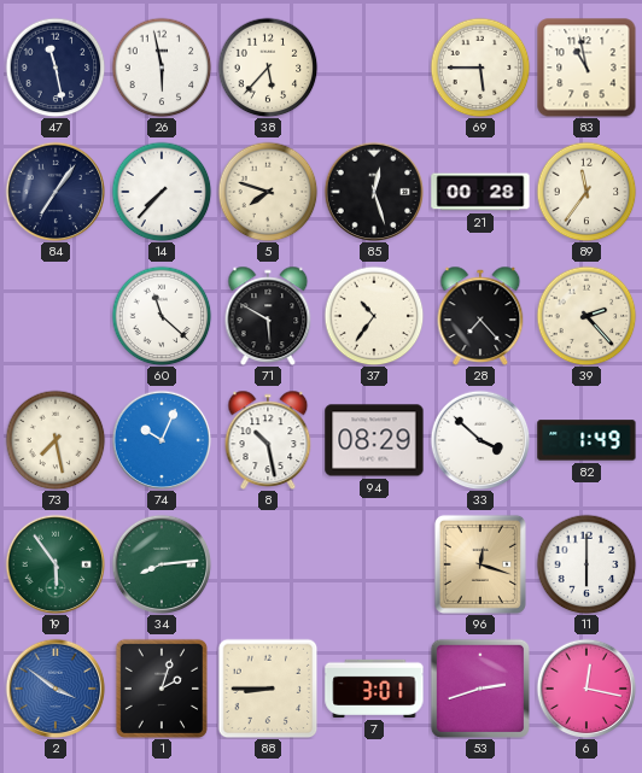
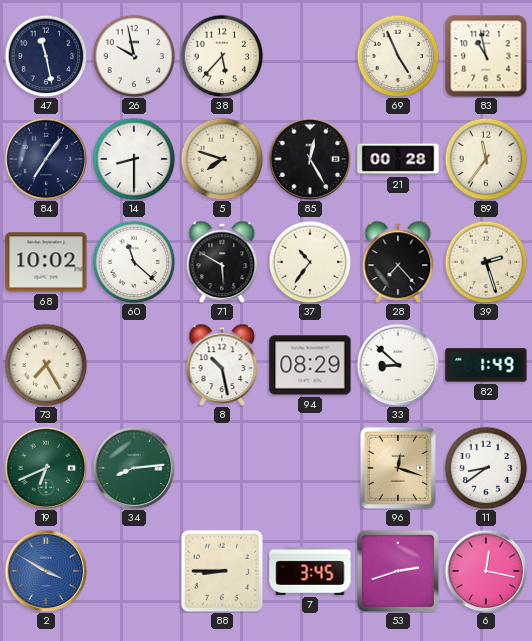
26: 5:58 -> 9:58
69: 5:45 -> 4:56
14: 7:37 -> 8:30
85: 12:27 -> 12:25
68: none -> 10:02
39: 2:23 -> 2:27
73: 7:28 -> 7:25
74: 10:04 -> none
33: 3:52 -> 8:52
19: 5:54 -> 6:41
11: 6:00 -> 8:39
2: 3:51 -> 3:50
1: 2:03 -> none
7: 3:01 -> 3:45
